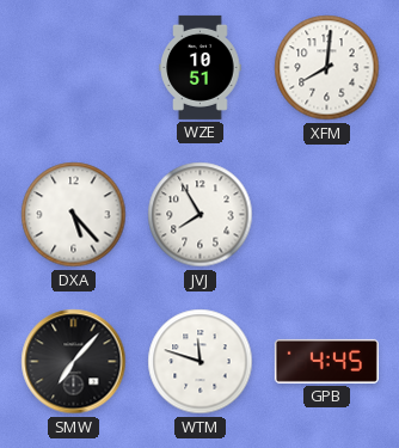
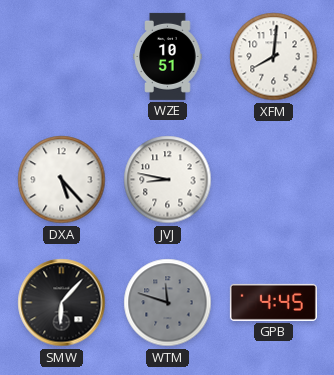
JVJ: 7:55 -> 8:47
SMW: 7:07 -> 6:07
WTM dial: white -> grey
